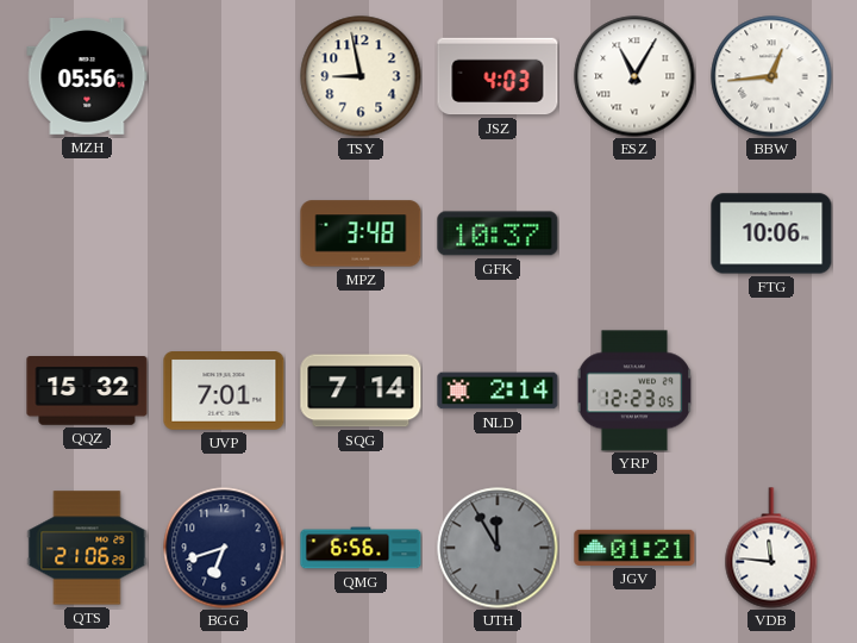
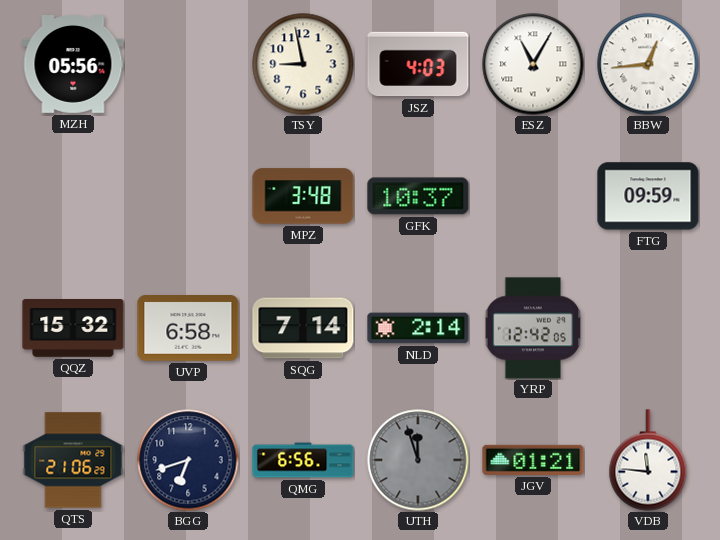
FTG: 10:06 -> 09:59
UVP: 7:01 -> 6:58
YRP: 12:23 -> 12:42
UTH: 11:55 -> 11:57
